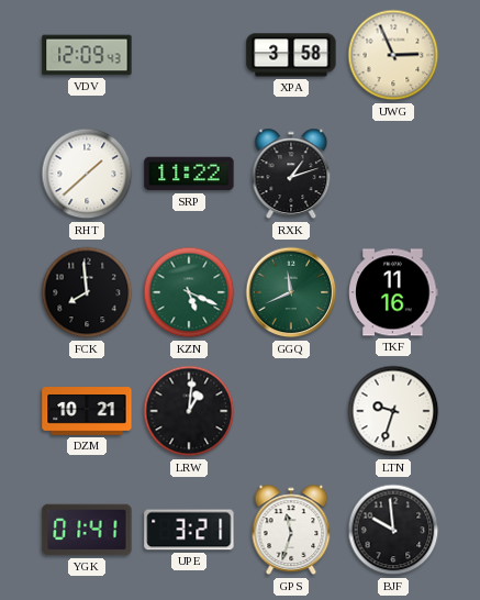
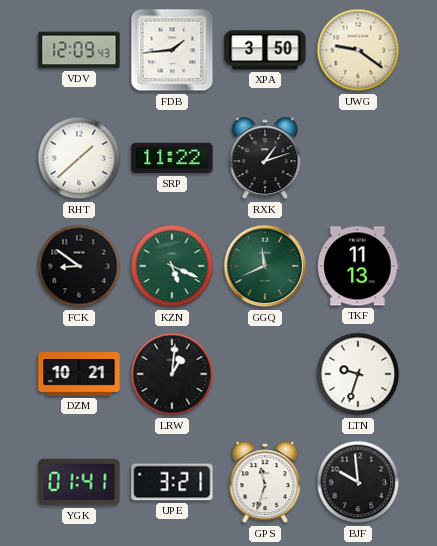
FDB: none -> 1:44
XPA: 3:58 -> 3:50
UWG: 2:56 -> 9:21
FCK: 7:59 -> 8:51
TKF: 11:16 -> 11:13
